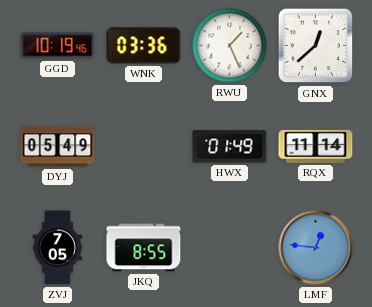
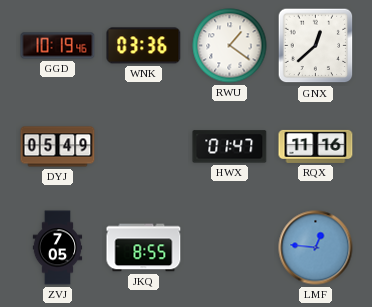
RWU: 1:26 -> 1:21
HWX: 01:49 -> 01:47
RQX: 11:14 -> 11:16
